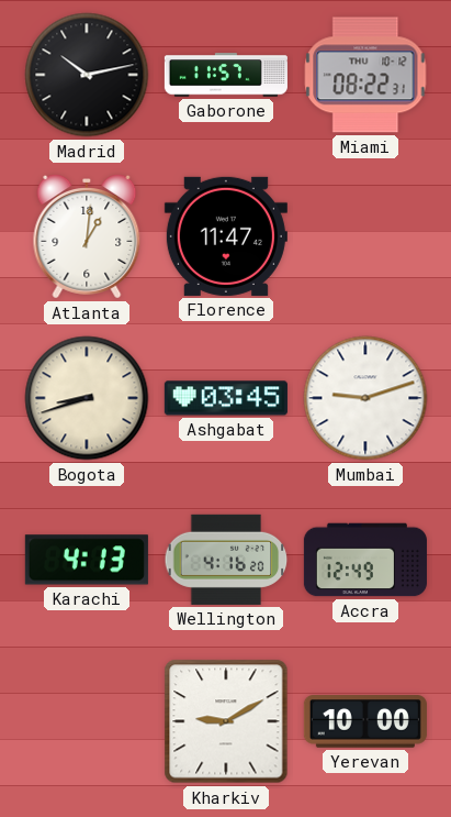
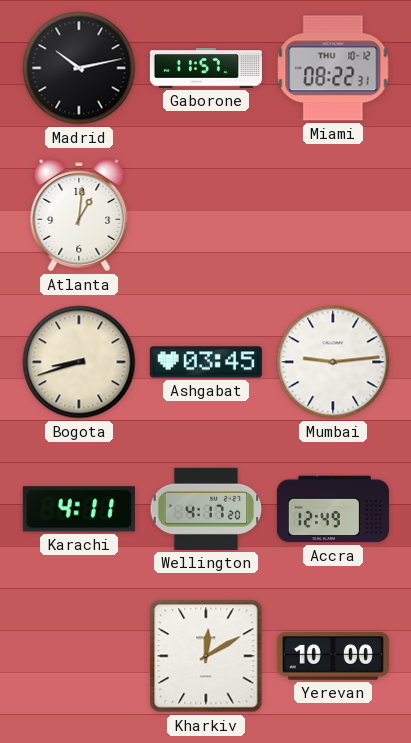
Florence: 11:47 -> none
Mumbai: 9:12 -> 9:14
Karachi: 4:13 -> 4:11
Wellington: 4:16 -> 4:17
Kharkiv: 9:10 -> 12:10
